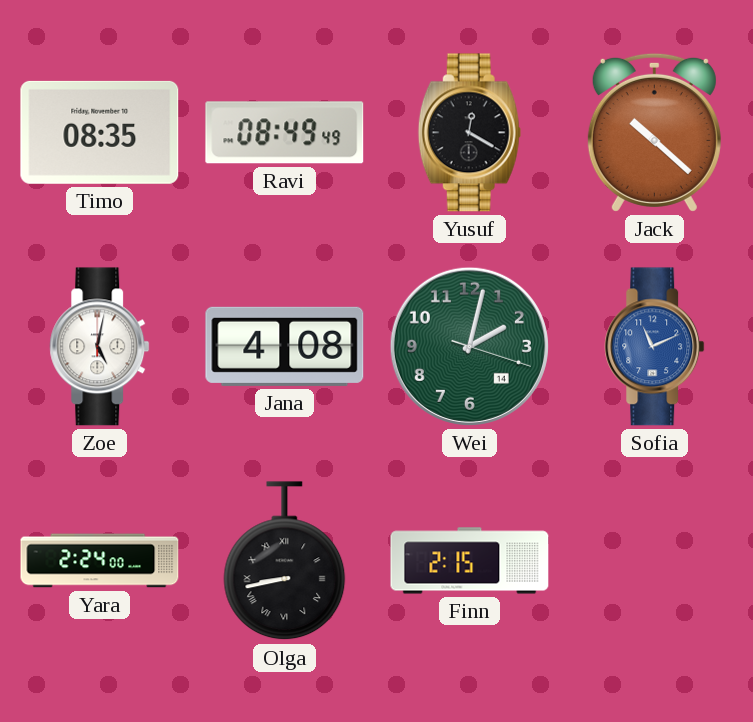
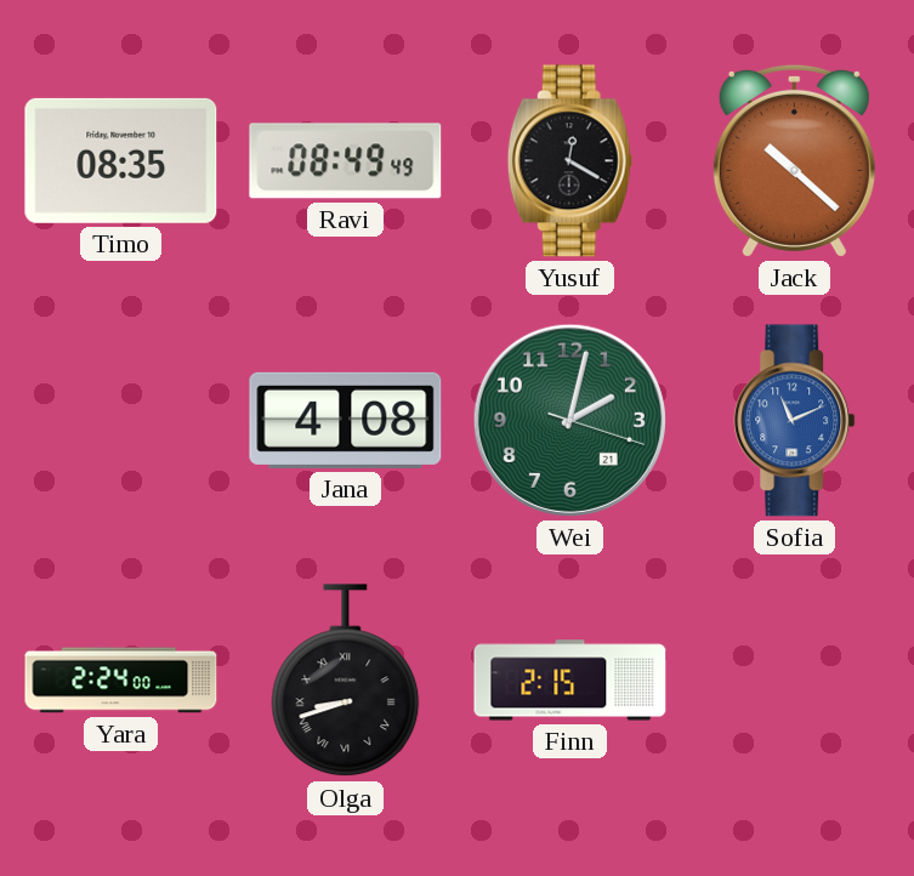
Zoe: 5:02 -> none
Wei date: 14 -> 21
Olga: 8:43 -> 8:42
